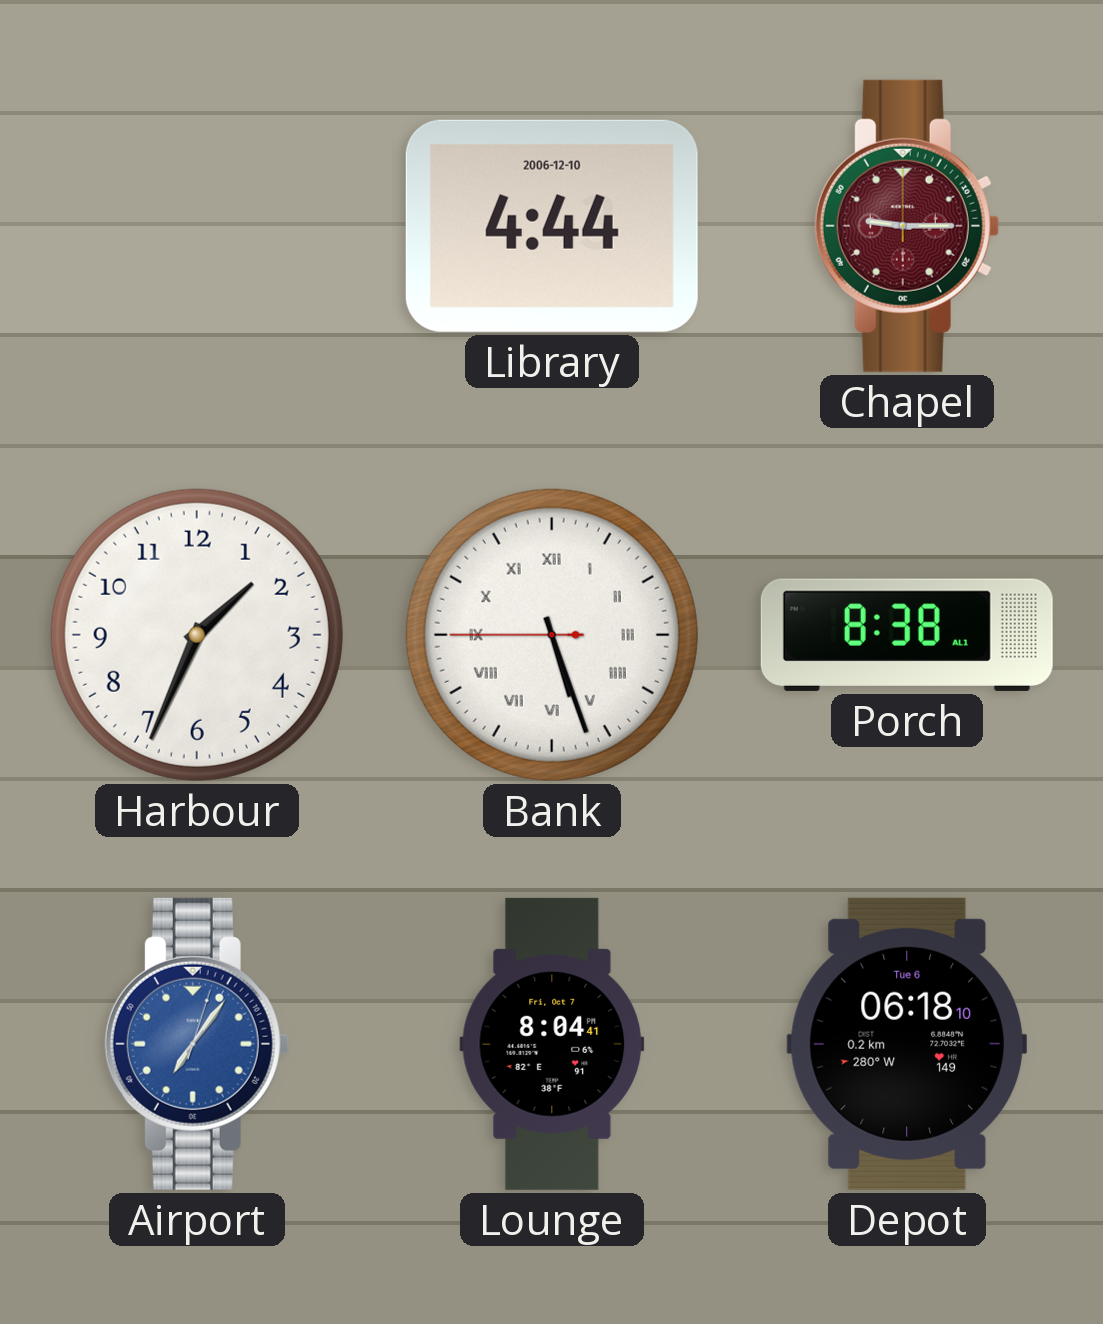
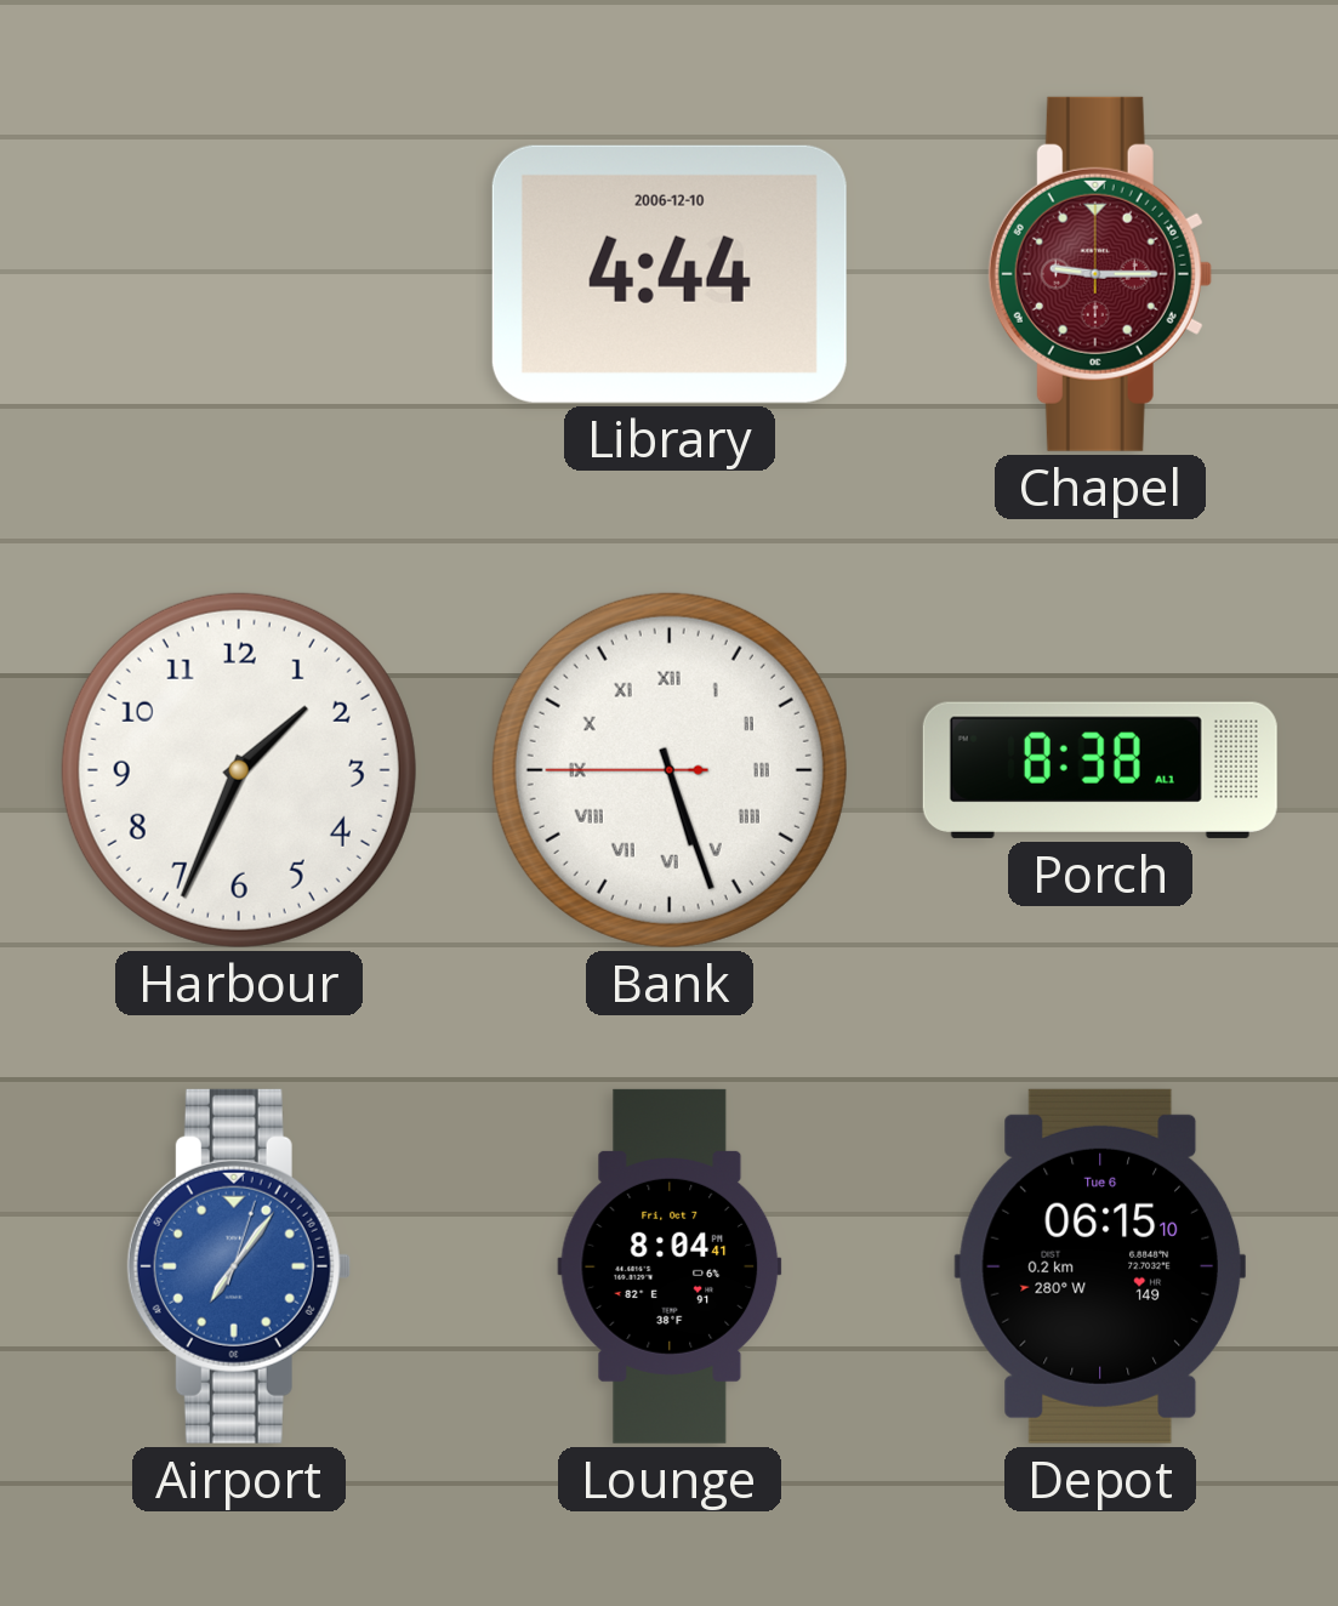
Depot: 06:18 -> 06:15
